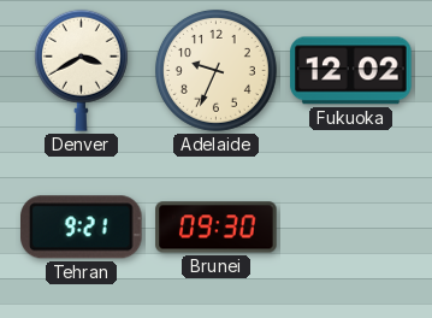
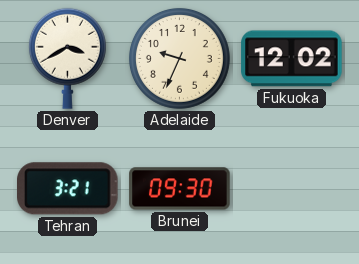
Tehran: 9:21 -> 3:21
